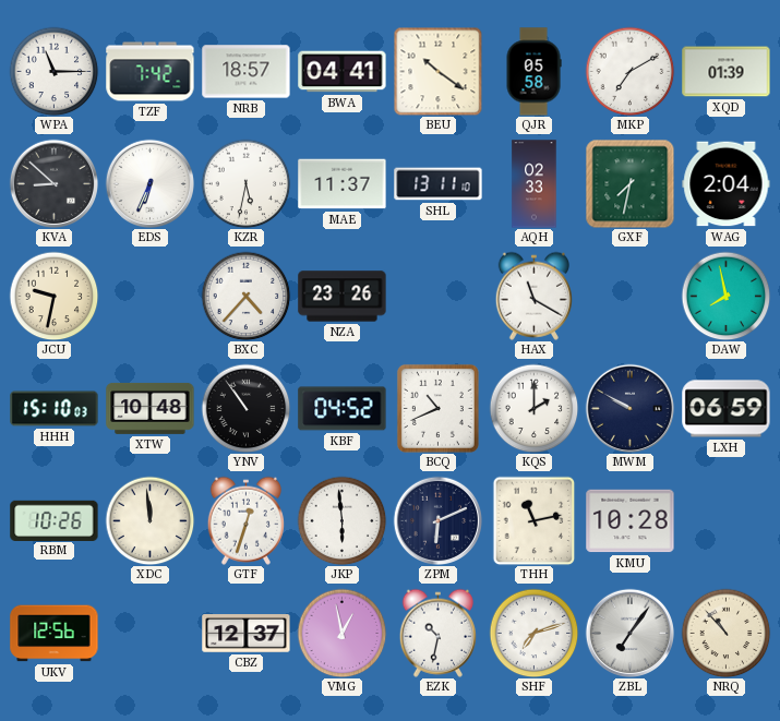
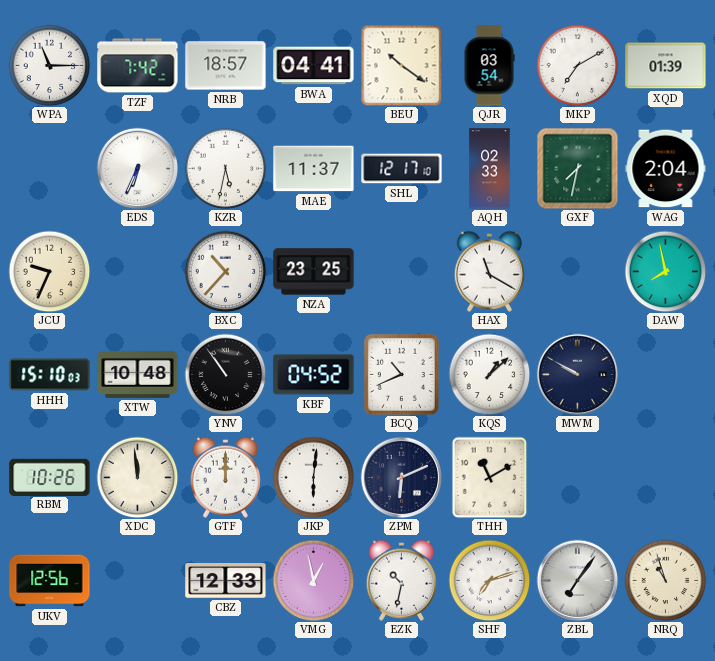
QJR: 05:58 -> 03:54
KVA: 8:52 -> none
SHL: 13:11 -> 12:17
JCU: 9:32 -> 9:34
BXC: 4:37 -> 10:37
NZA: 23:26 -> 23:25
KQS: 2:00 -> 1:08
LXH: 06:59 -> none
GTF: 12:33 -> 12:00
JKP: 5:59 -> 6:01
THH: 11:13 -> 11:10
KMU: 10:28 -> none
CBZ: 12:37 -> 12:33
NRQ: 10:53 -> 10:57
